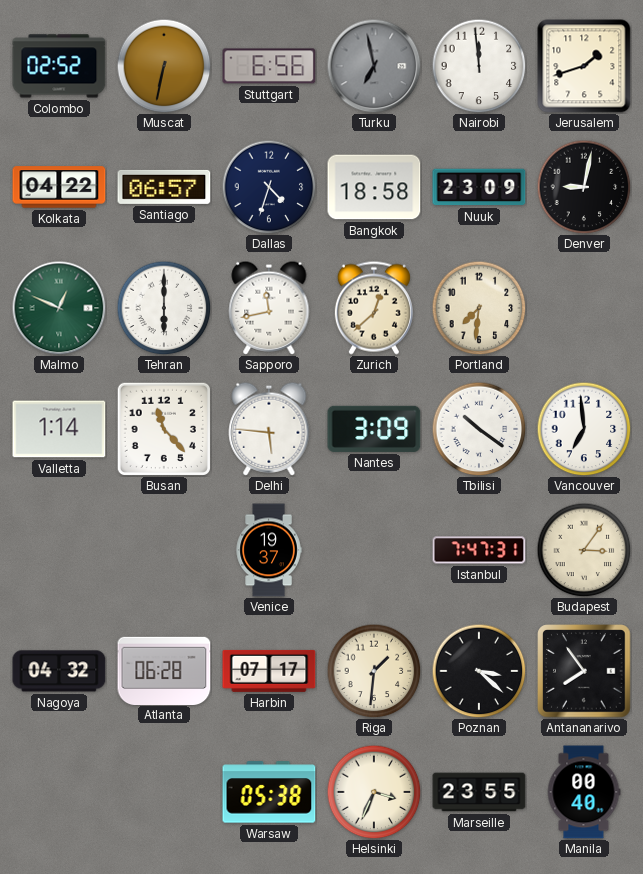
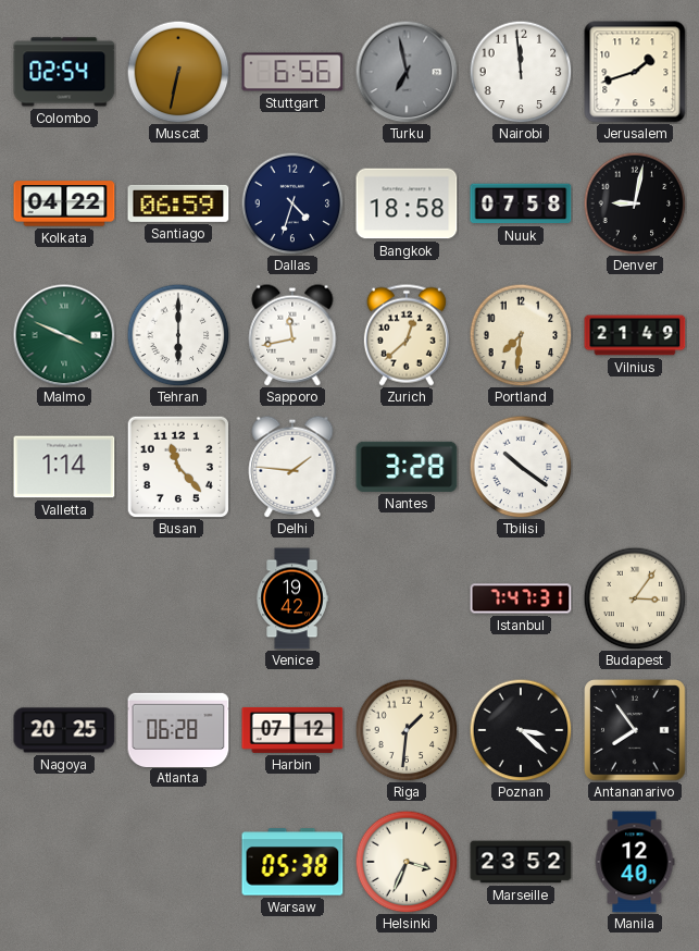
Colombo: 02:52 -> 02:54
Santiago: 06:57 -> 06:59
Nuuk: 23:09 -> 07:58
Malmo: 12:49 -> 3:49
Vilnius: none -> 21:49
Delhi: 5:46 -> 1:46
Nantes: 3:09 -> 3:28
Vancouver: 6:59 -> none
Venice: 19:37 -> 19:42
Nagoya: 04:32 -> 20:25
Harbin: 07:17 -> 07:12
Marseille: 23:55 -> 23:52
Manila: 00:40 -> 12:40
